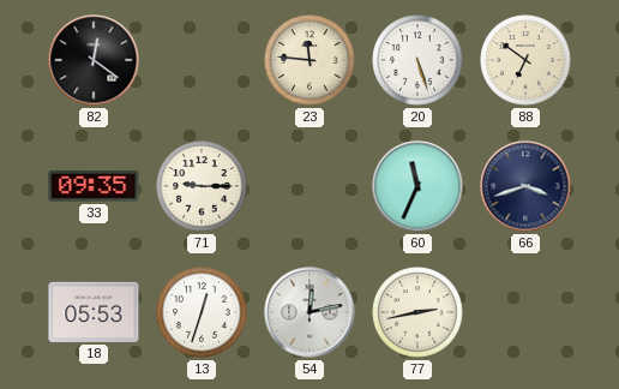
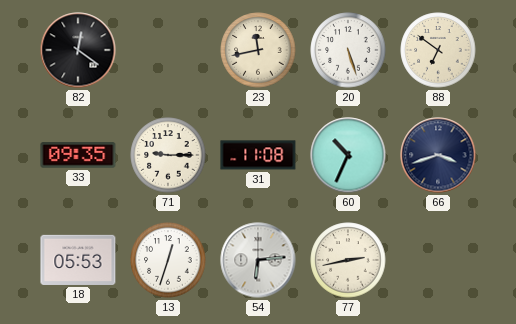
23: 11:46 -> 11:43
31: none -> 11:08
60: 11:34 -> 10:34
54: 12:13 -> 6:14
